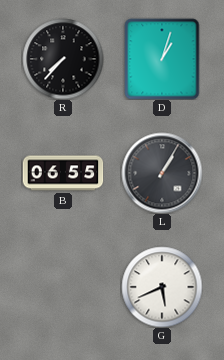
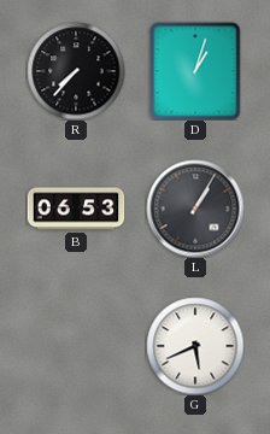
B: 06:55 -> 06:53
